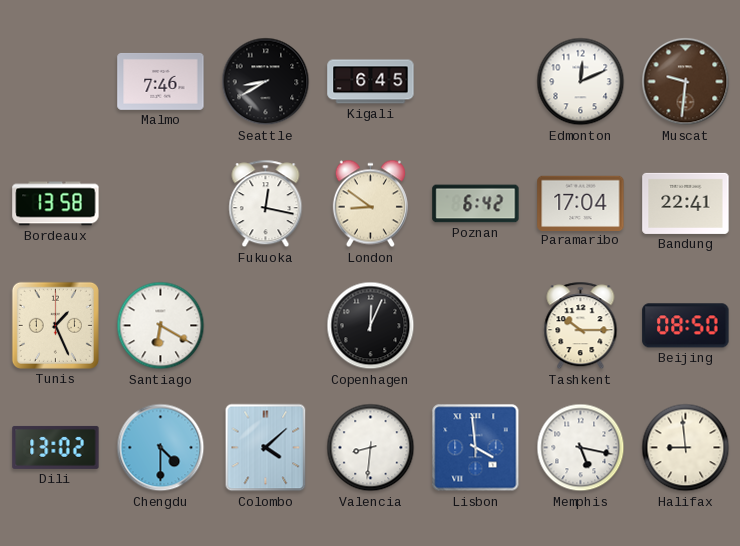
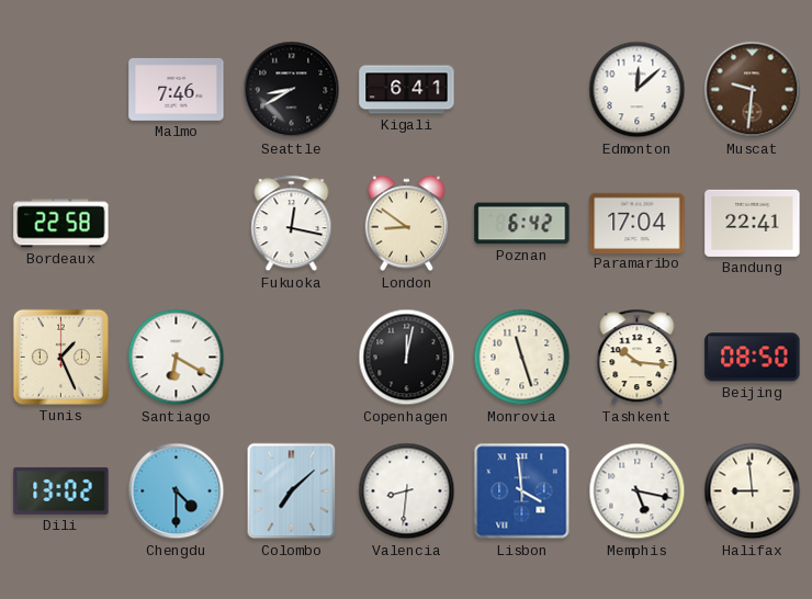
Kigali: 6:45 -> 6:41
Edmonton: 12:11 -> 12:08
Bordeaux: 13:58 -> 22:58
Copenhagen: 12:04 -> 12:02
Monrovia: none -> 11:27
Tashkent: 10:15 -> 10:16
Colombo: 4:08 -> 7:08
